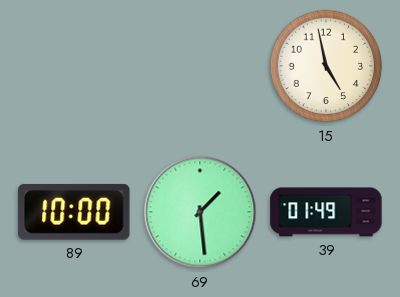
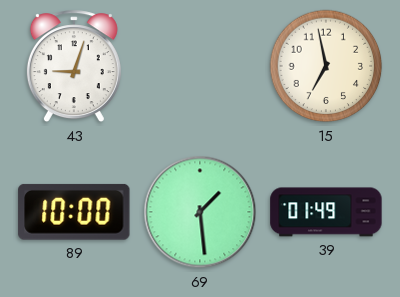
43: none -> 9:03
15: 4:58 -> 6:58
